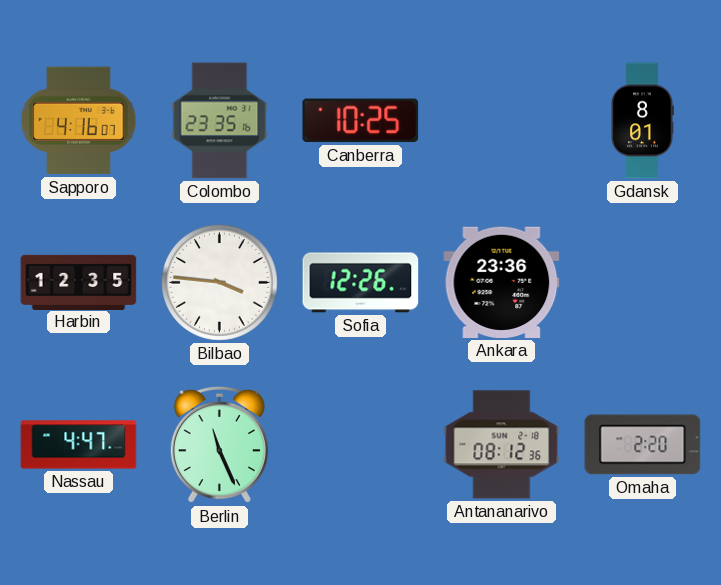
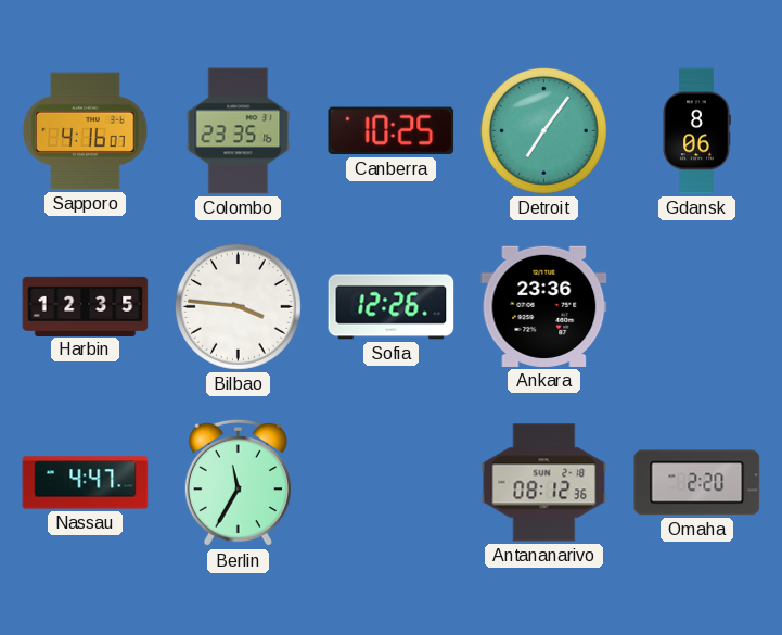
Detroit: none -> 7:06
Gdansk: 8:01 -> 8:06
Berlin: 11:26 -> 11:35
